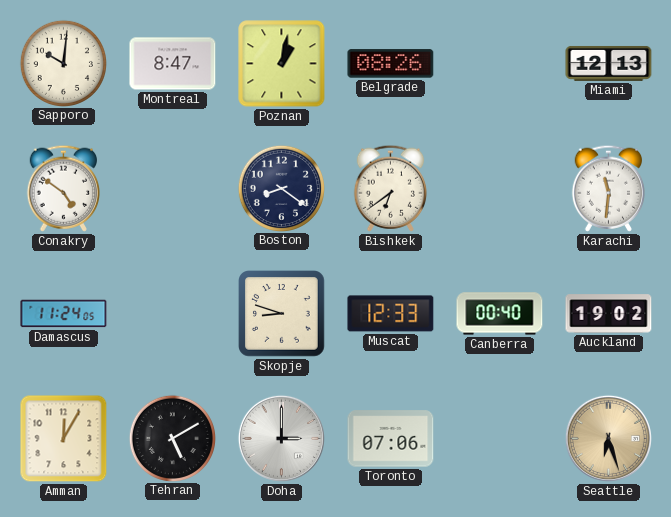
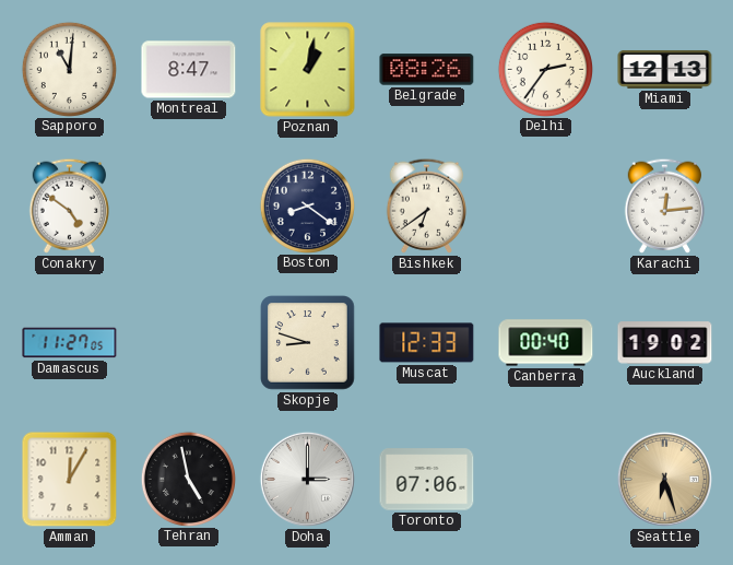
Sapporo: 10:01 -> 11:01
Delhi: none -> 2:36
Karachi: 11:31 -> 12:14
Damascus: 11:24 -> 11:27
Tehran: 5:10 -> 4:58
